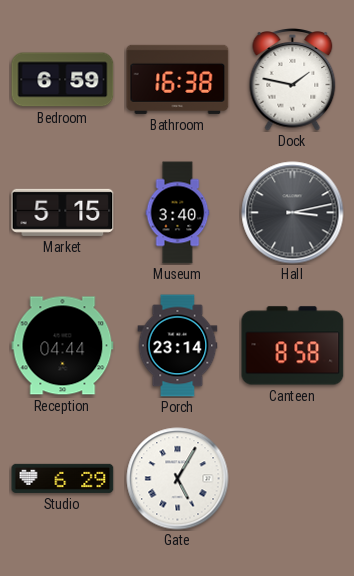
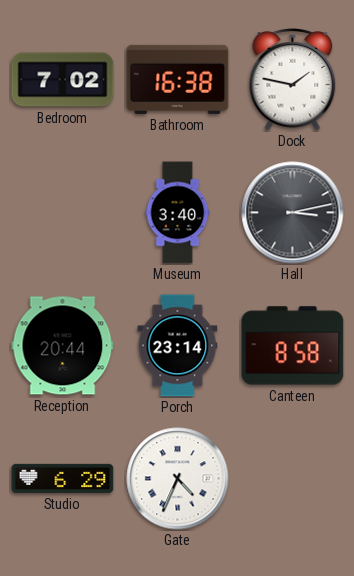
Bedroom: 6:59 -> 7:02
Market: 5:15 -> none
Reception: 04:44 -> 20:44
Gate: 5:05 -> 4:34
